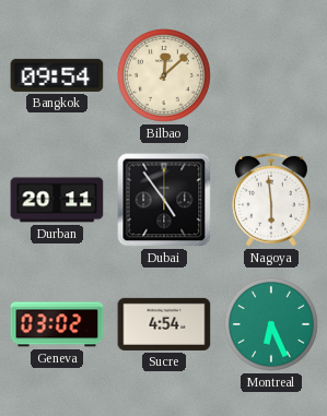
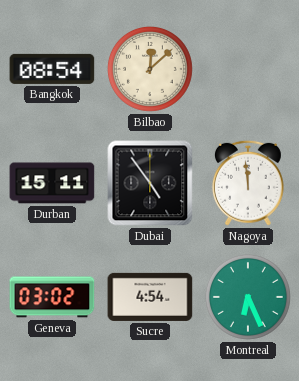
Bangkok: 09:54 -> 08:54
Durban: 20:11 -> 15:11
Nagoya: 5:59 -> 11:59
